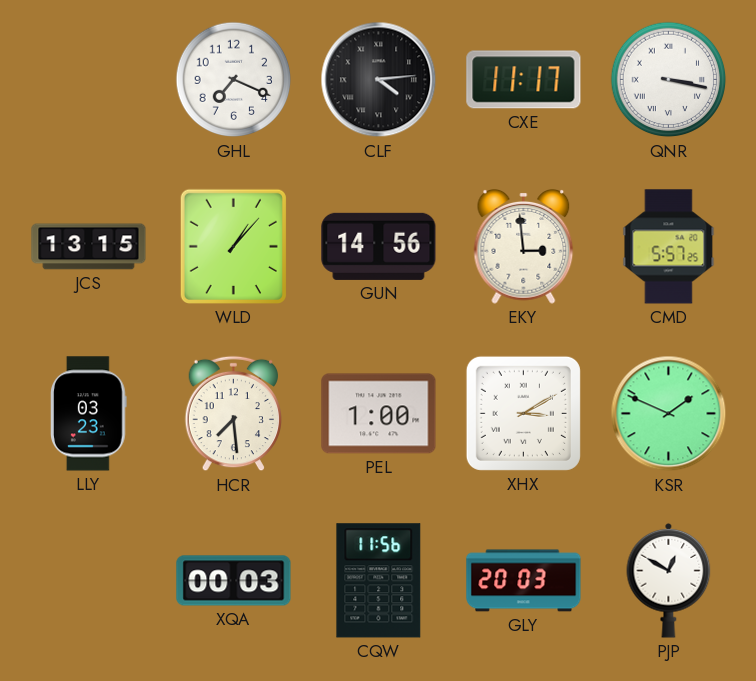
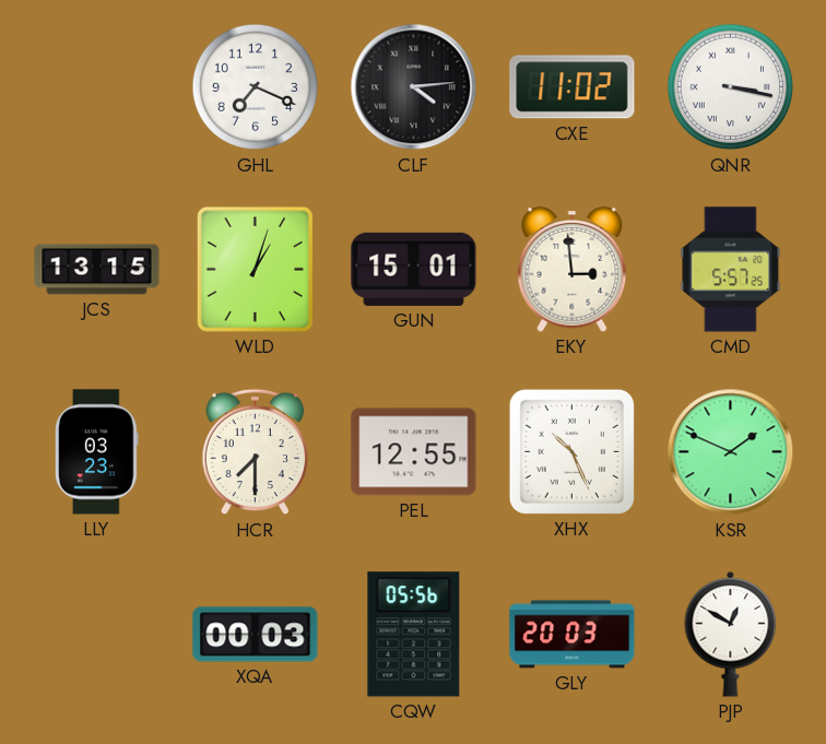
CXE: 11:17 -> 11:02
WLD: 1:07 -> 1:03
GUN: 14:56 -> 15:01
HCR: 7:29 -> 7:30
PEL: 1:00 -> 12:55
XHX: 3:10 -> 10:26
CQW: 11:56 -> 05:56
